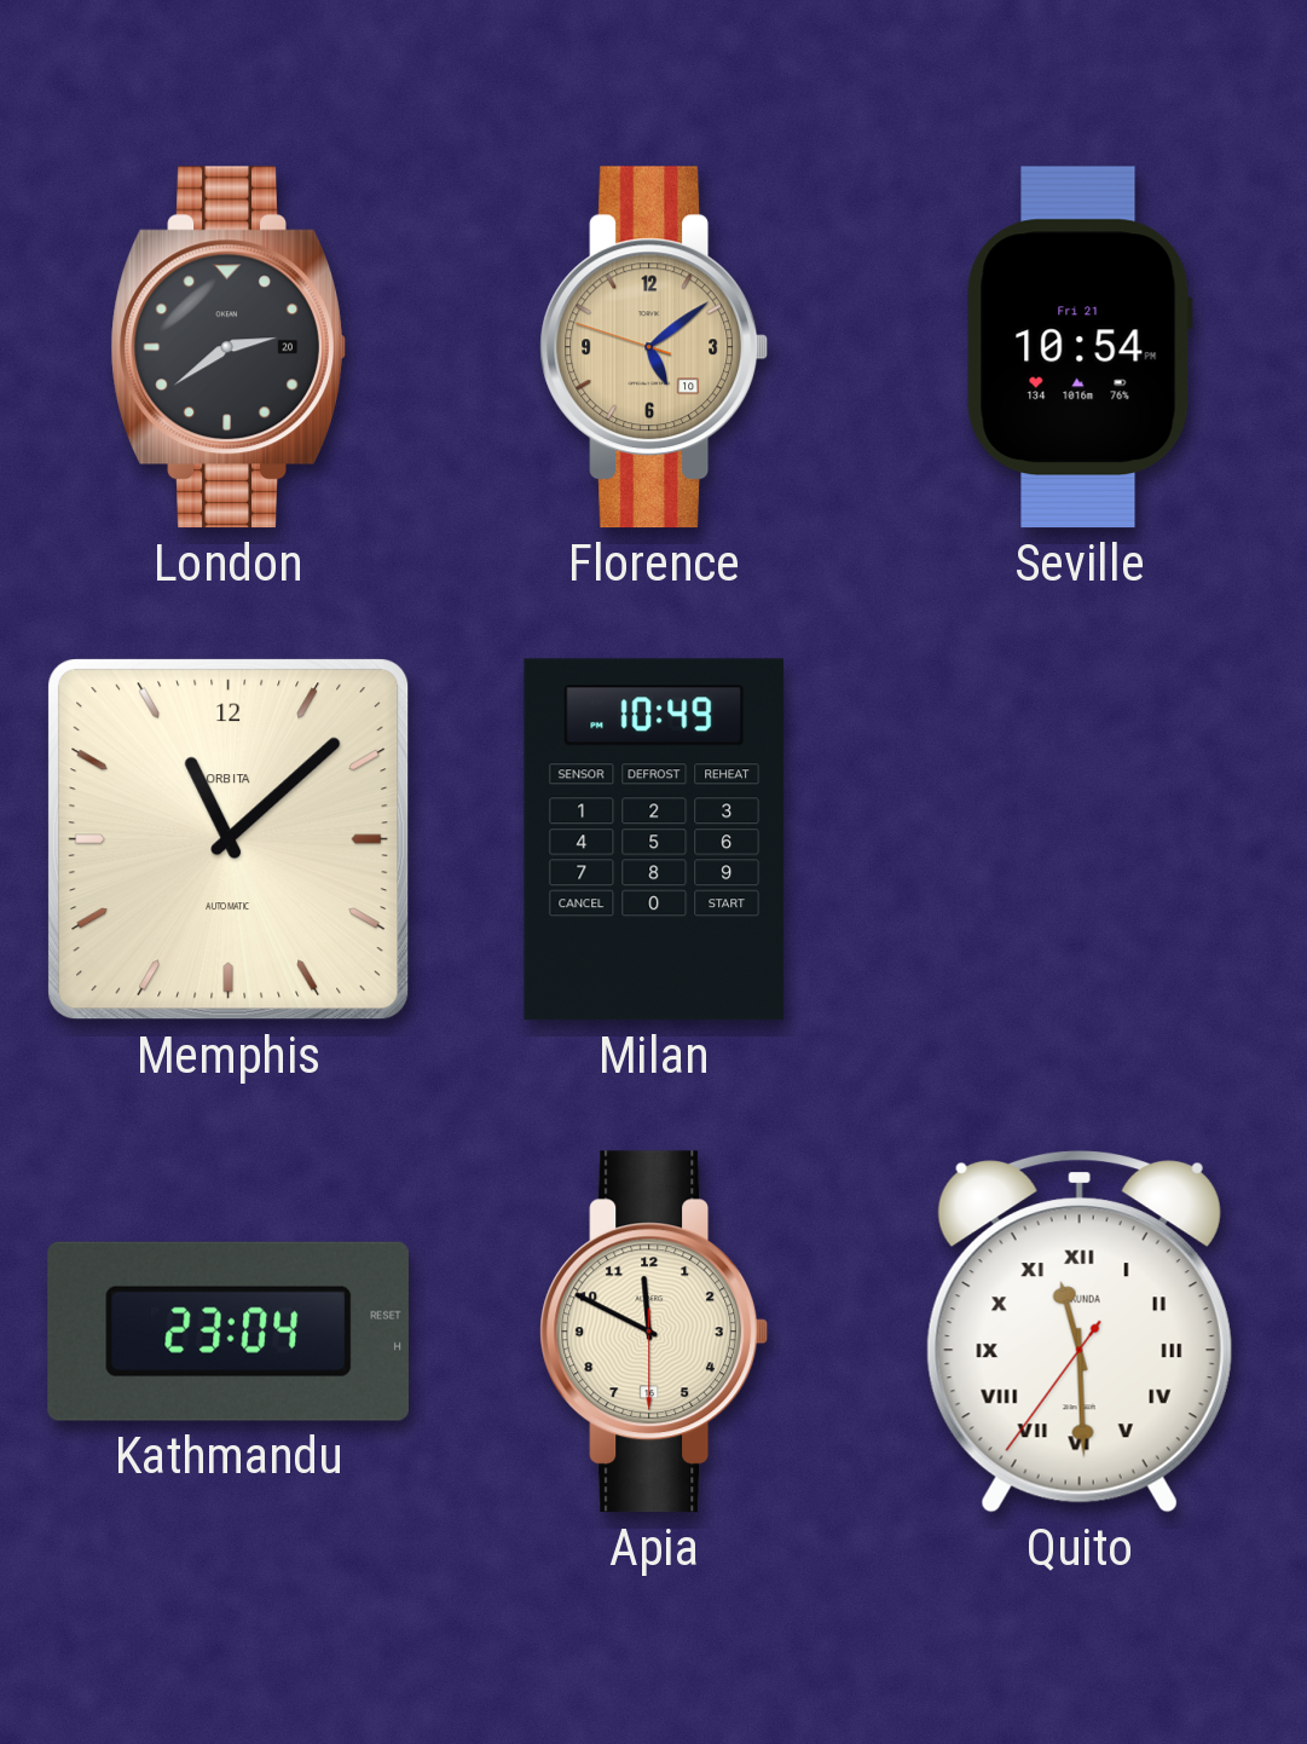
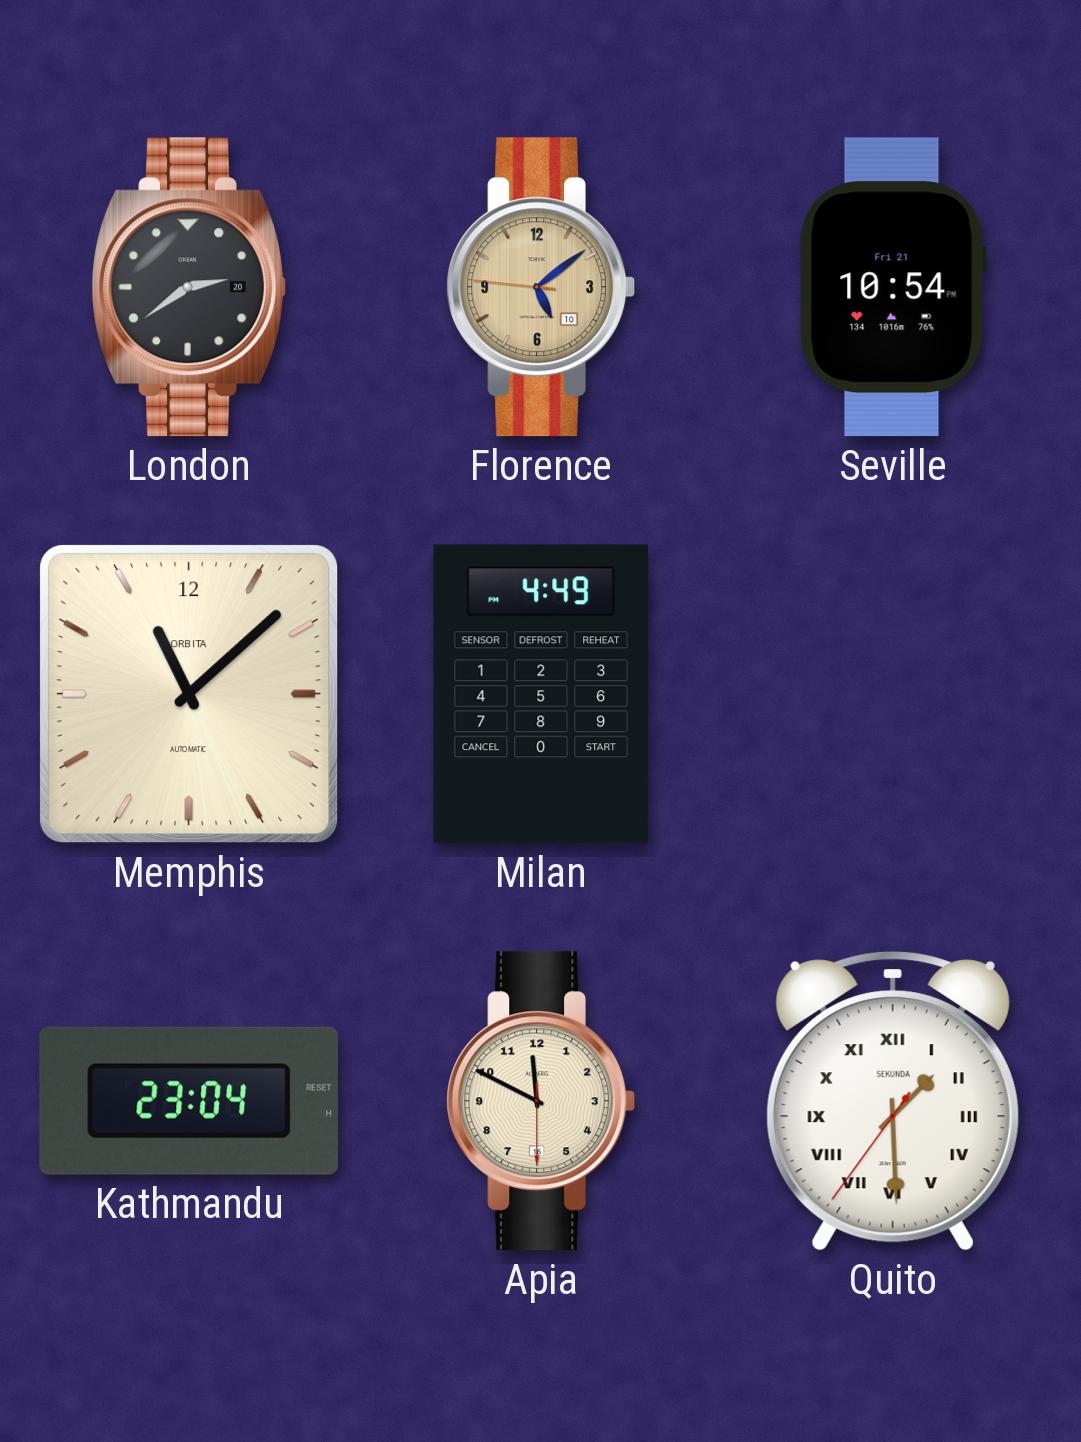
Florence: 5:08:48 -> 5:08:46
Milan: 10:49 -> 4:49
Quito: 11:29 -> 1:29
